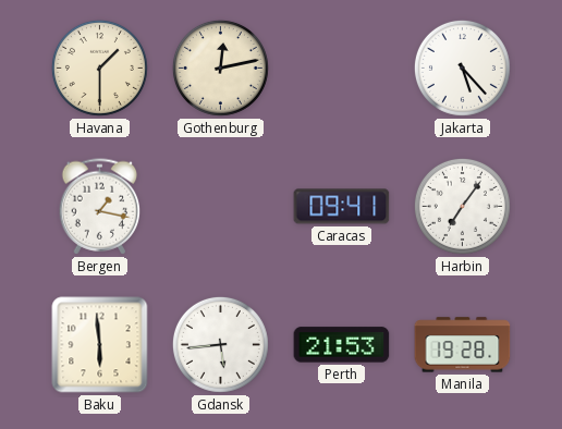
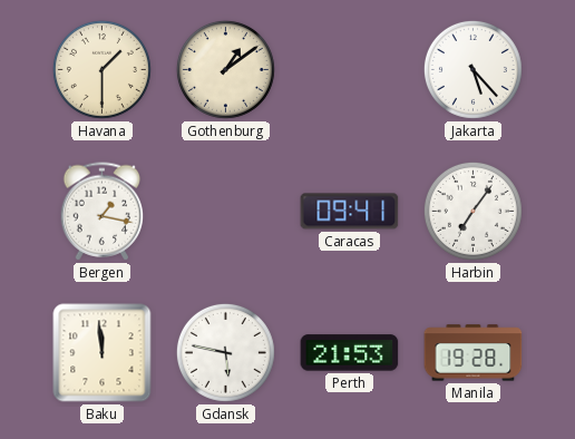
Gothenburg: 12:13 -> 1:09
Baku: 5:59 -> 11:59
Gdansk: 5:44 -> 5:47
